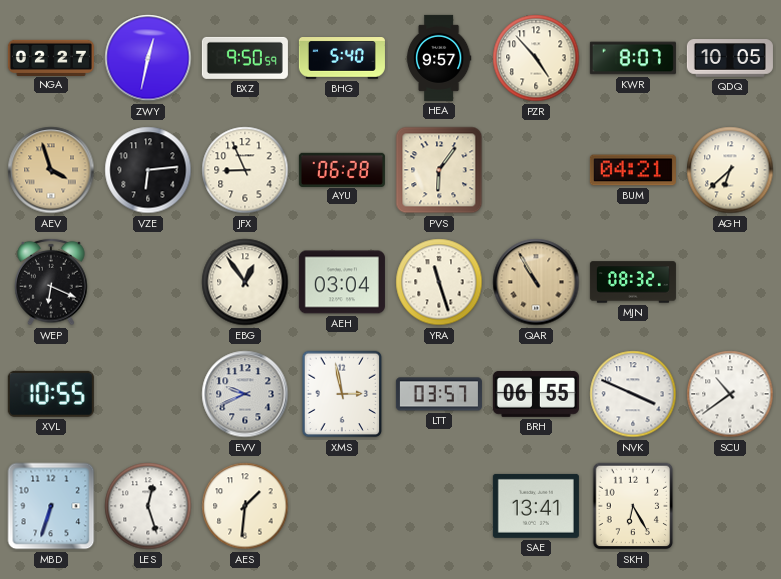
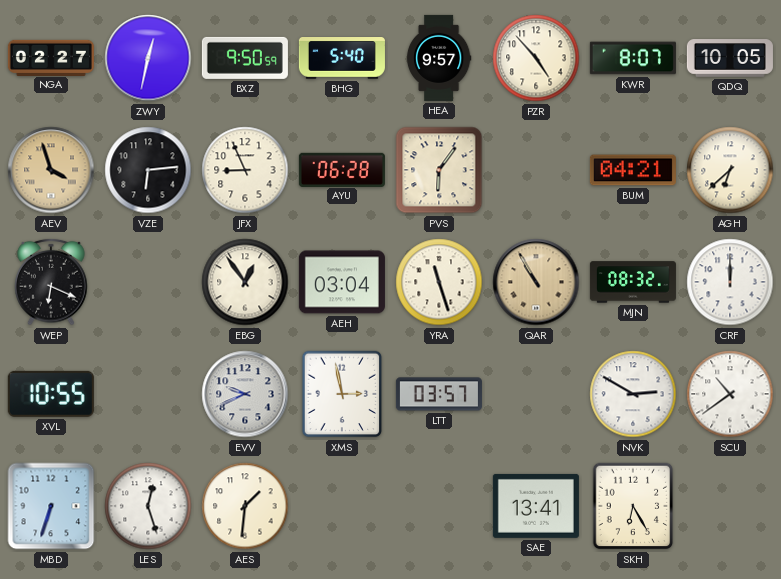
CRF: none -> 12:00
BRH: 06:55 -> none
NVK: 3:49 -> 2:50
